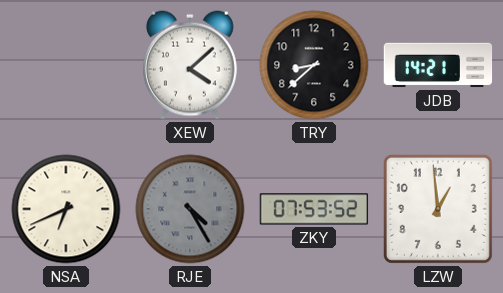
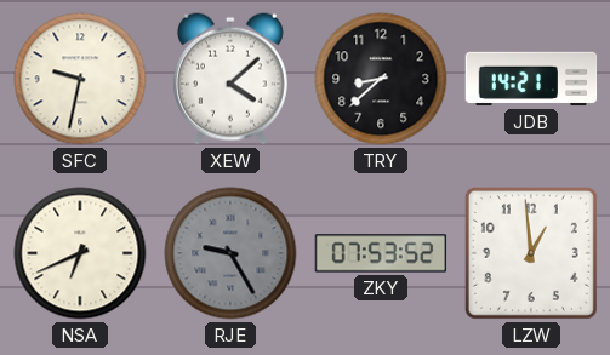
SFC: none -> 9:32
RJE: 4:25 -> 9:25
